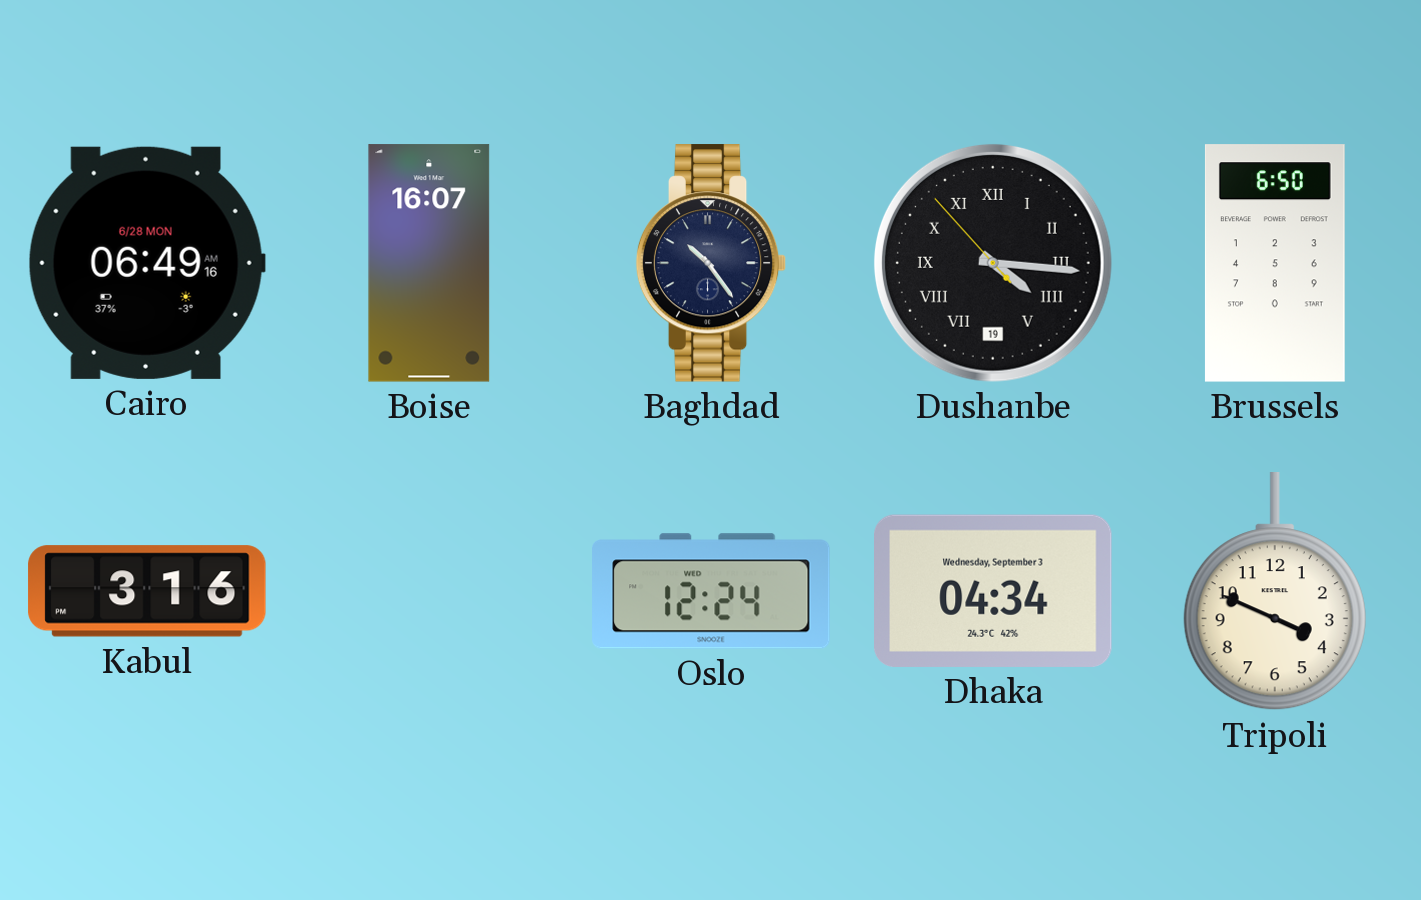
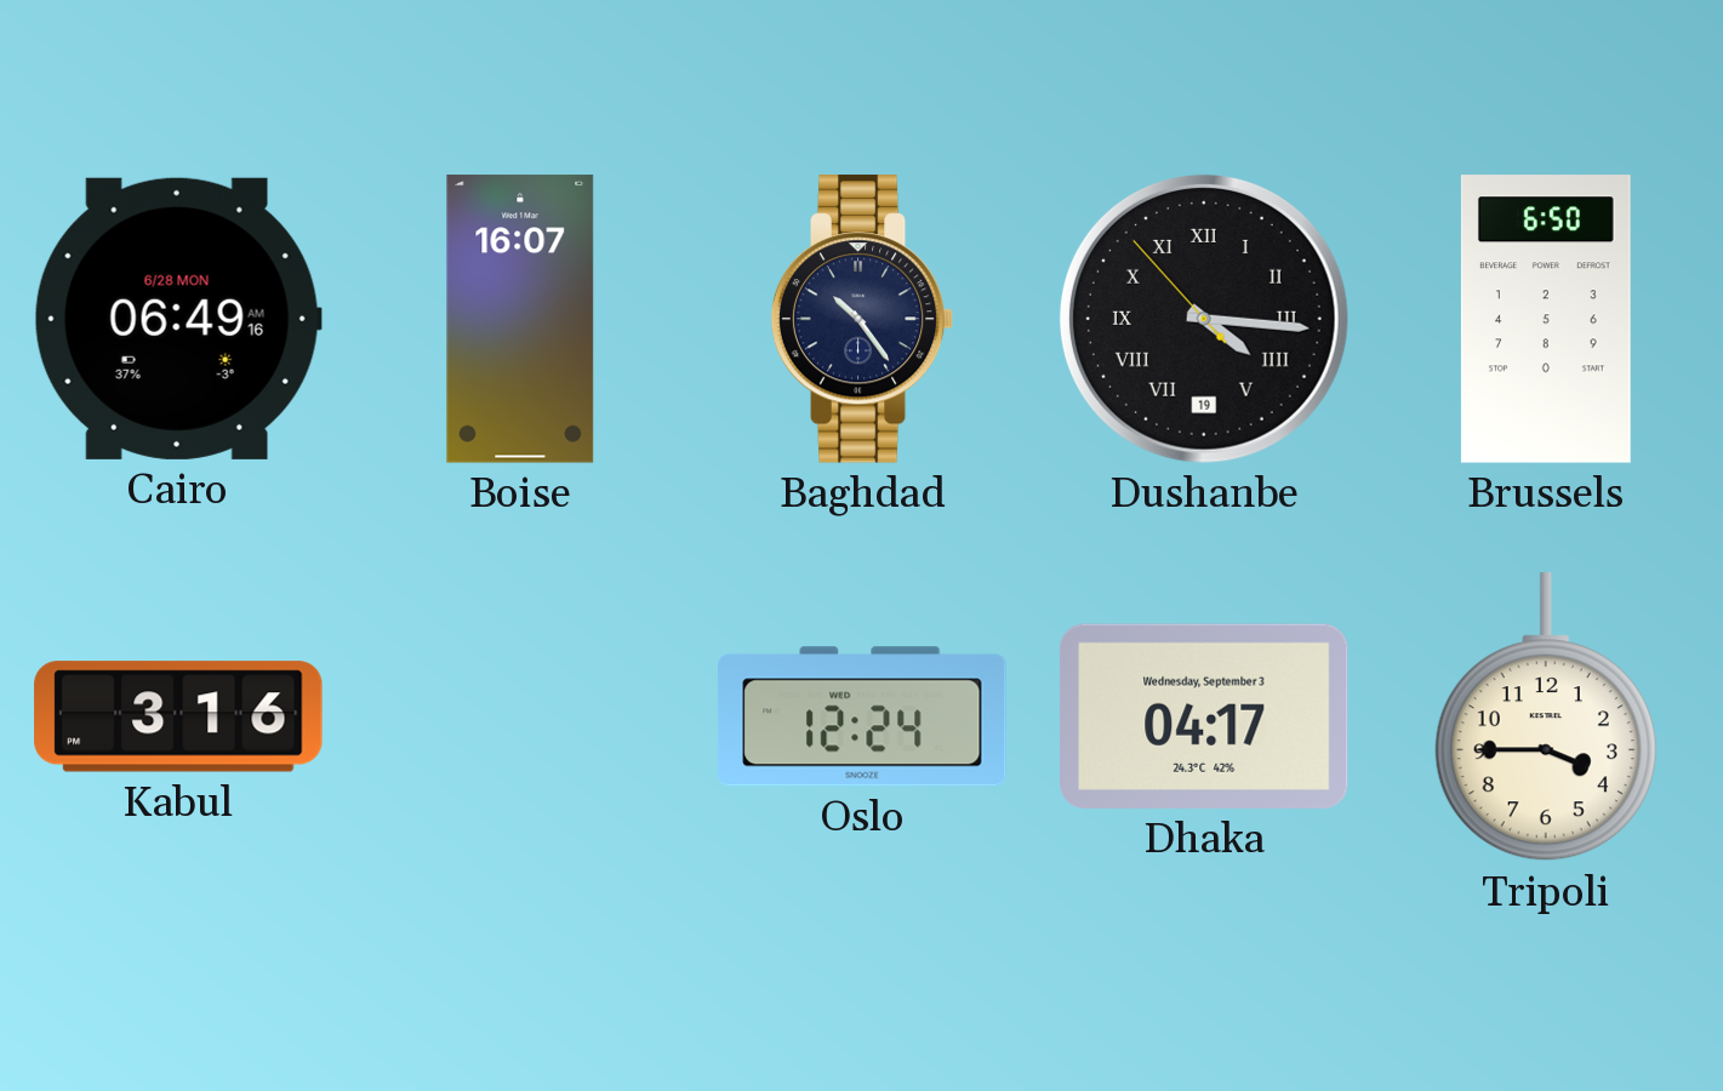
Dhaka: 04:34 -> 04:17
Tripoli: 3:49 -> 3:45
